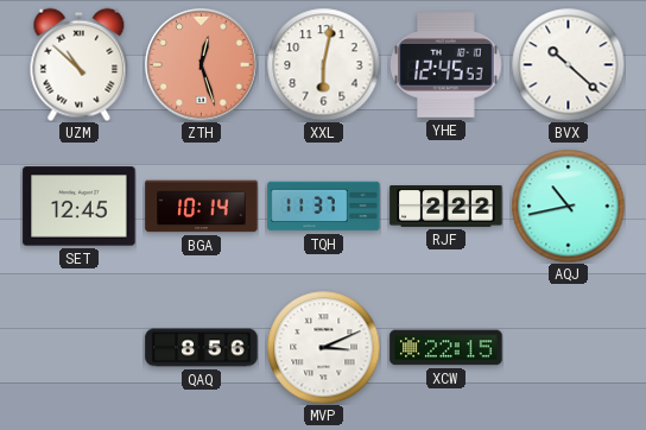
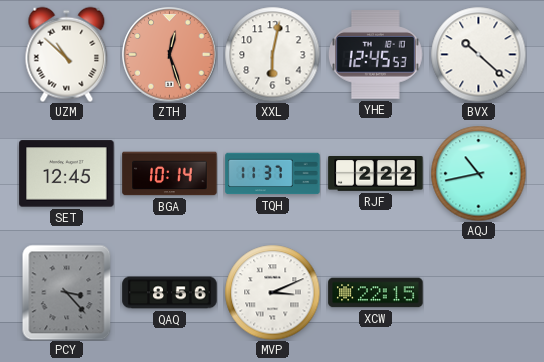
PCY: none -> 3:23
